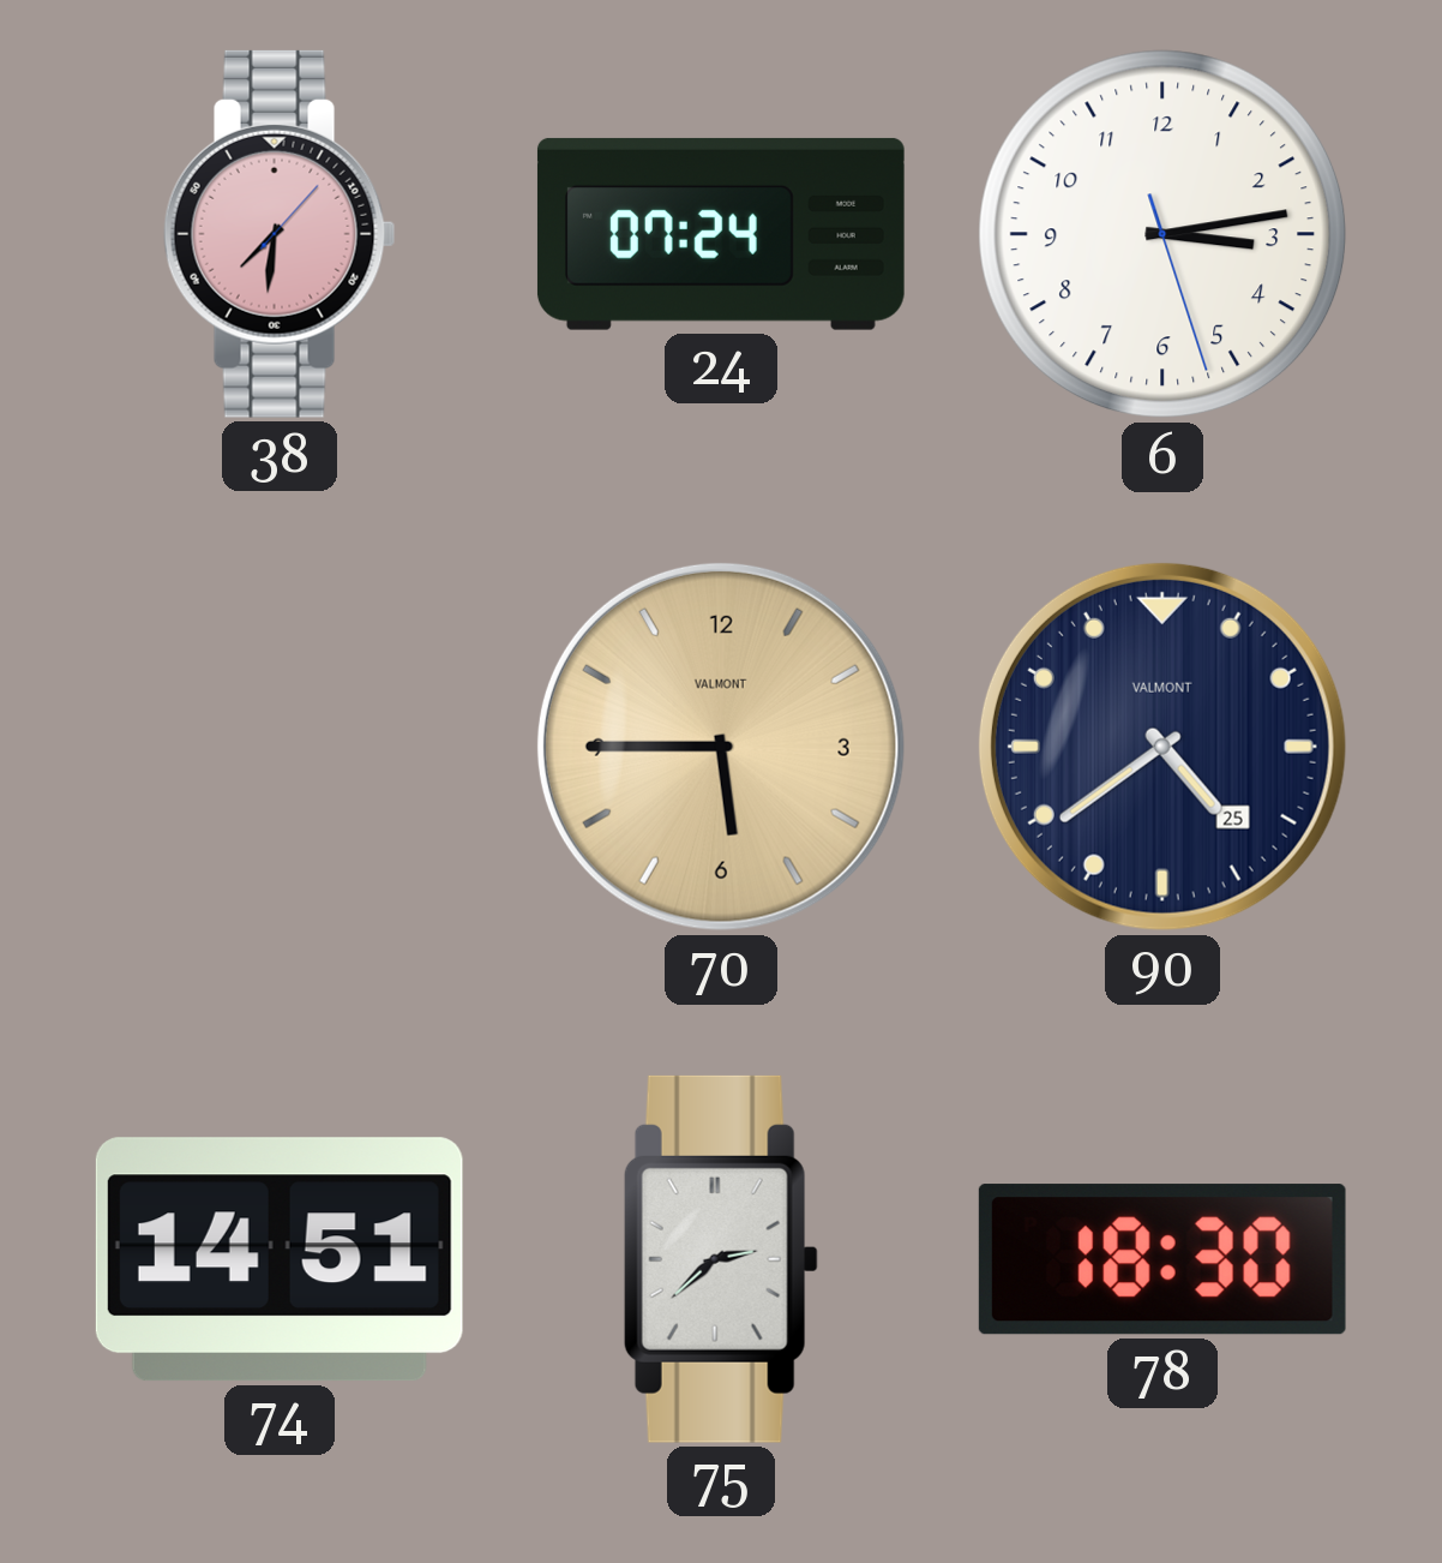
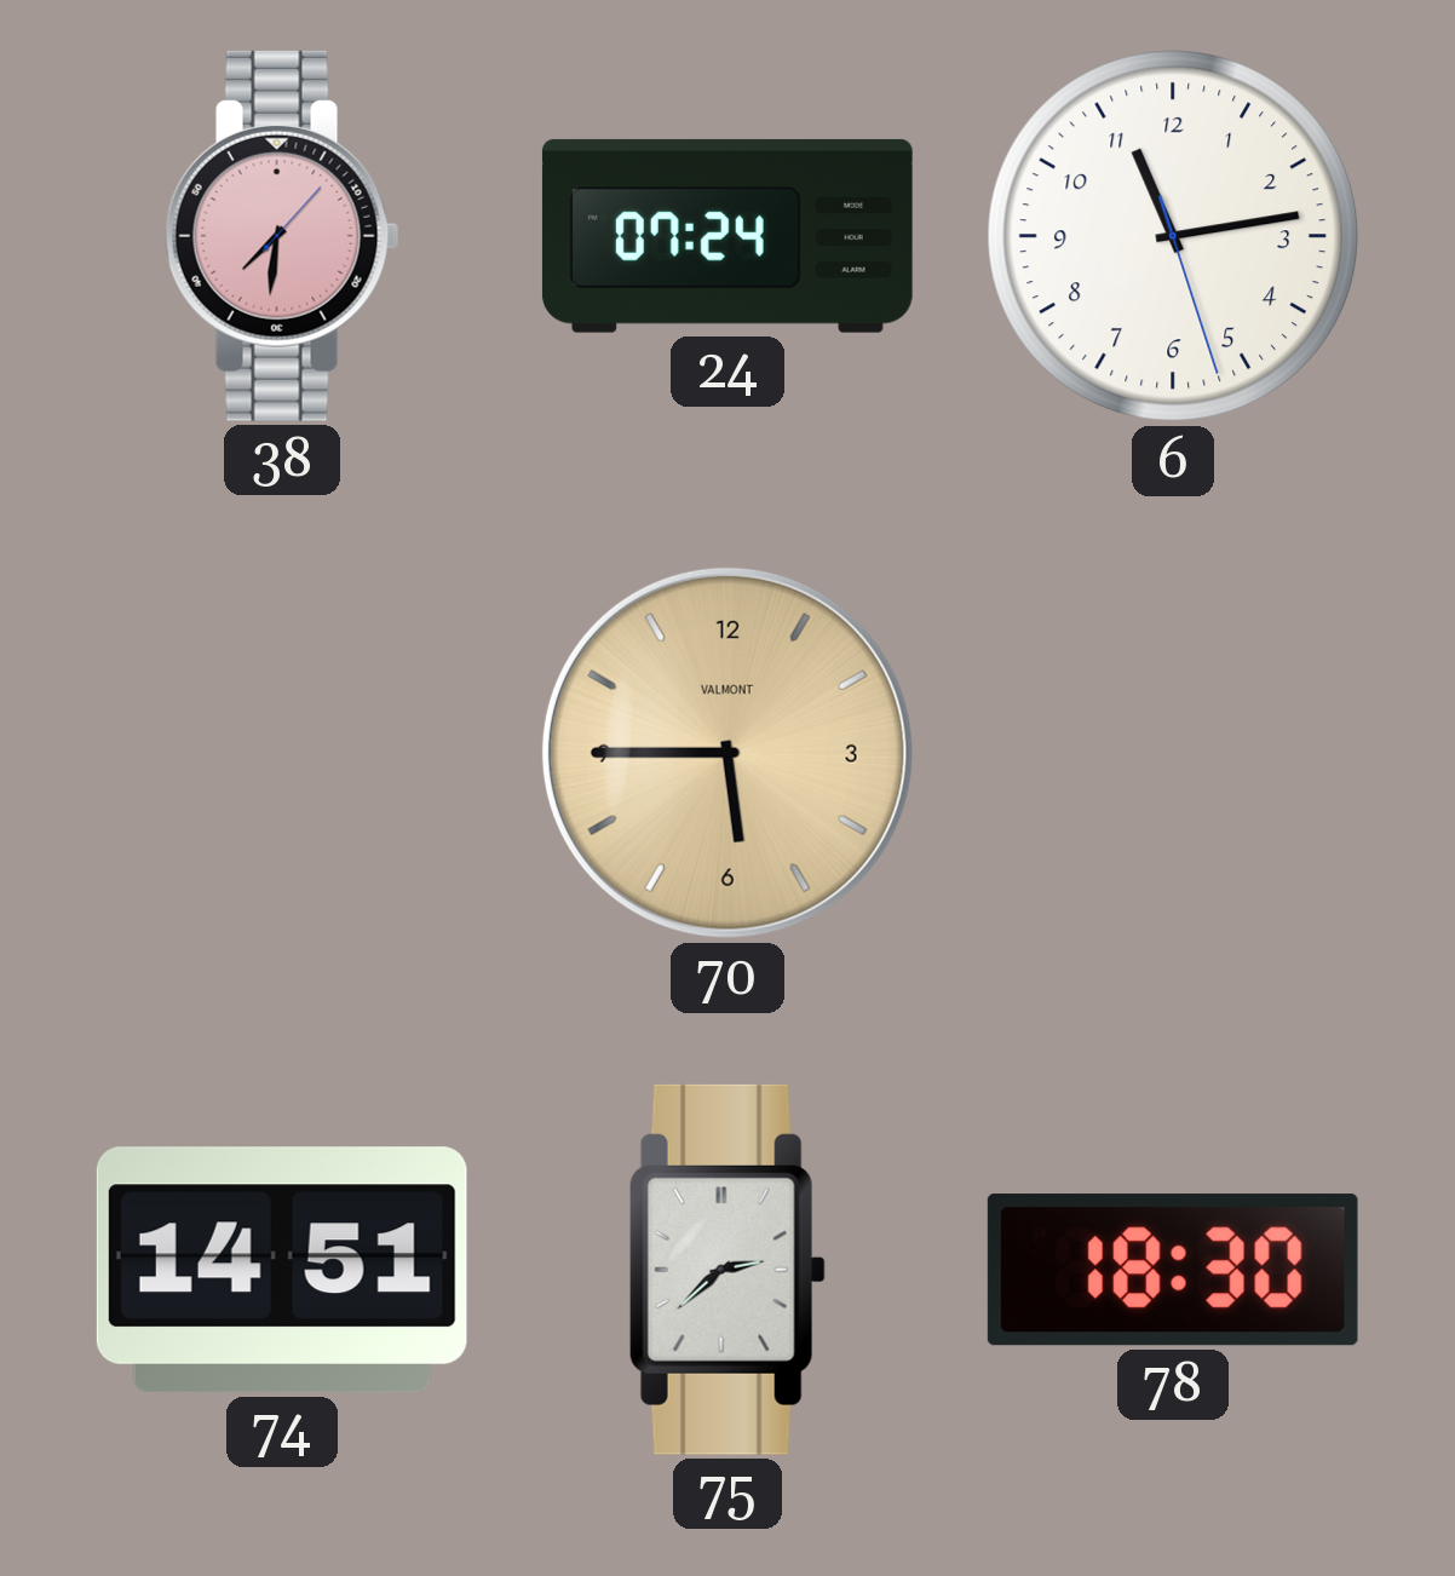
6: 3:13 -> 11:13
90: 4:39 -> none
